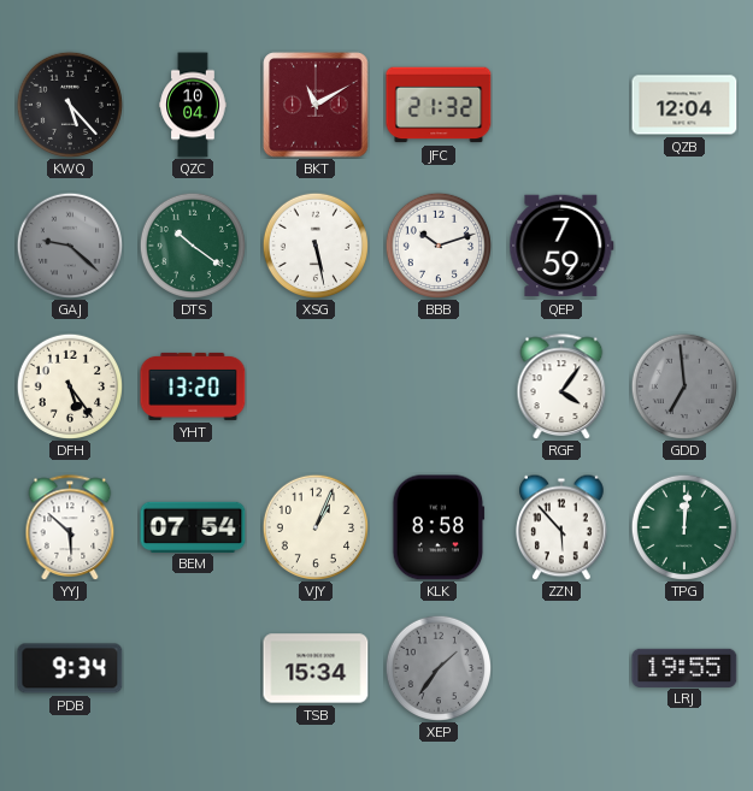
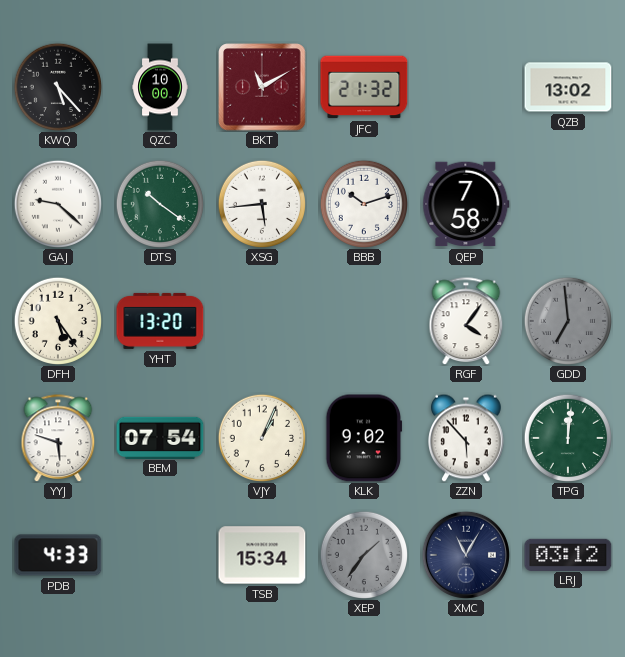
QZC: 10:04 -> 10:00
QZB: 12:04 -> 13:02
GAJ dial: grey -> white
XSG: 5:28 -> 5:44
QEP: 7:59 -> 7:58
YYJ: 5:52 -> 5:48
KLK: 8:58 -> 9:02
PDB: 9:34 -> 4:33
XMC: none -> 11:05
LRJ: 19:55 -> 03:12
